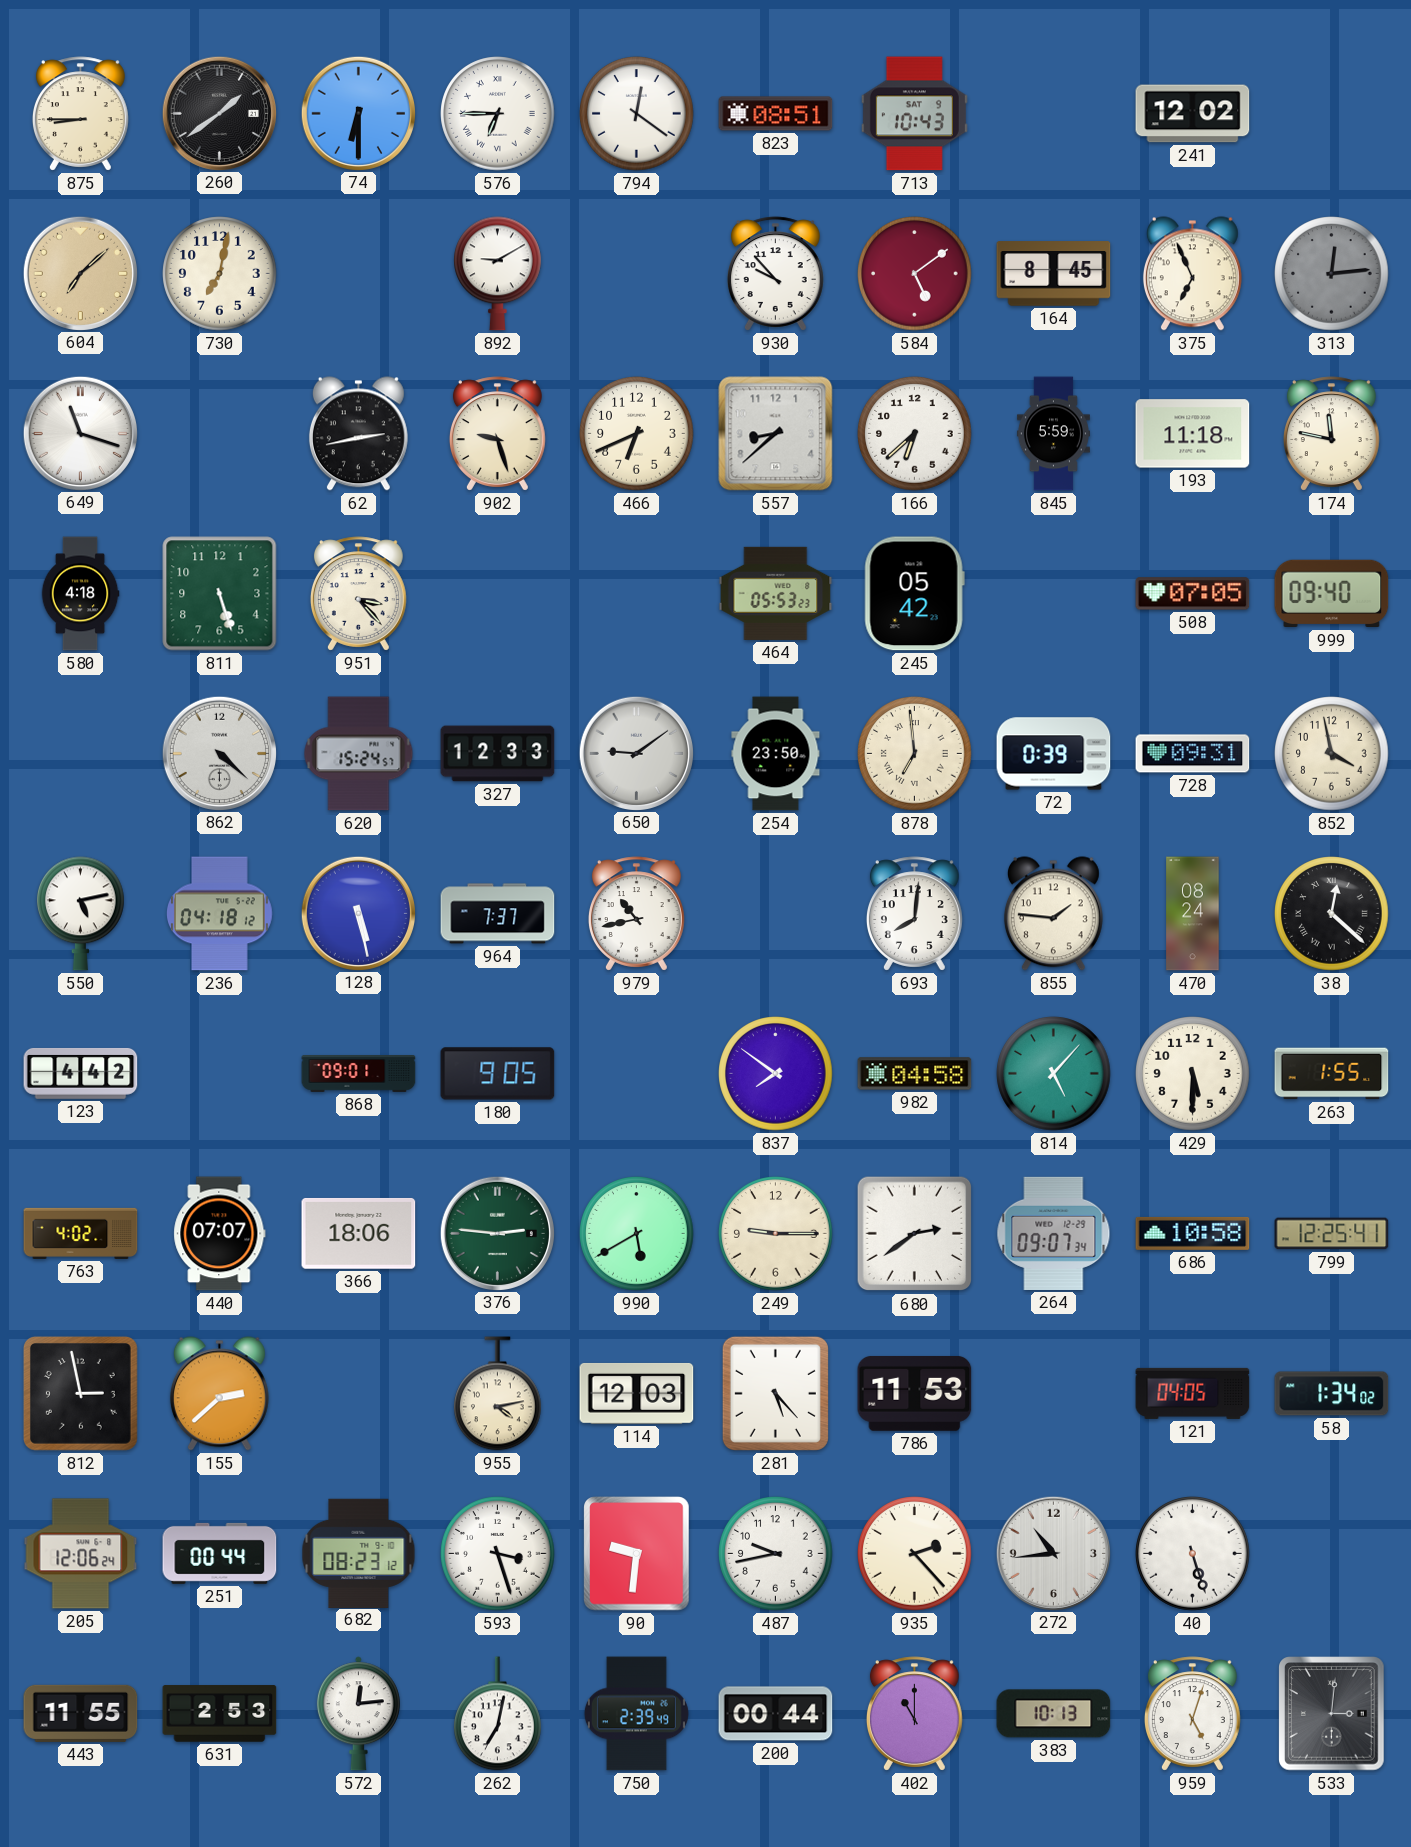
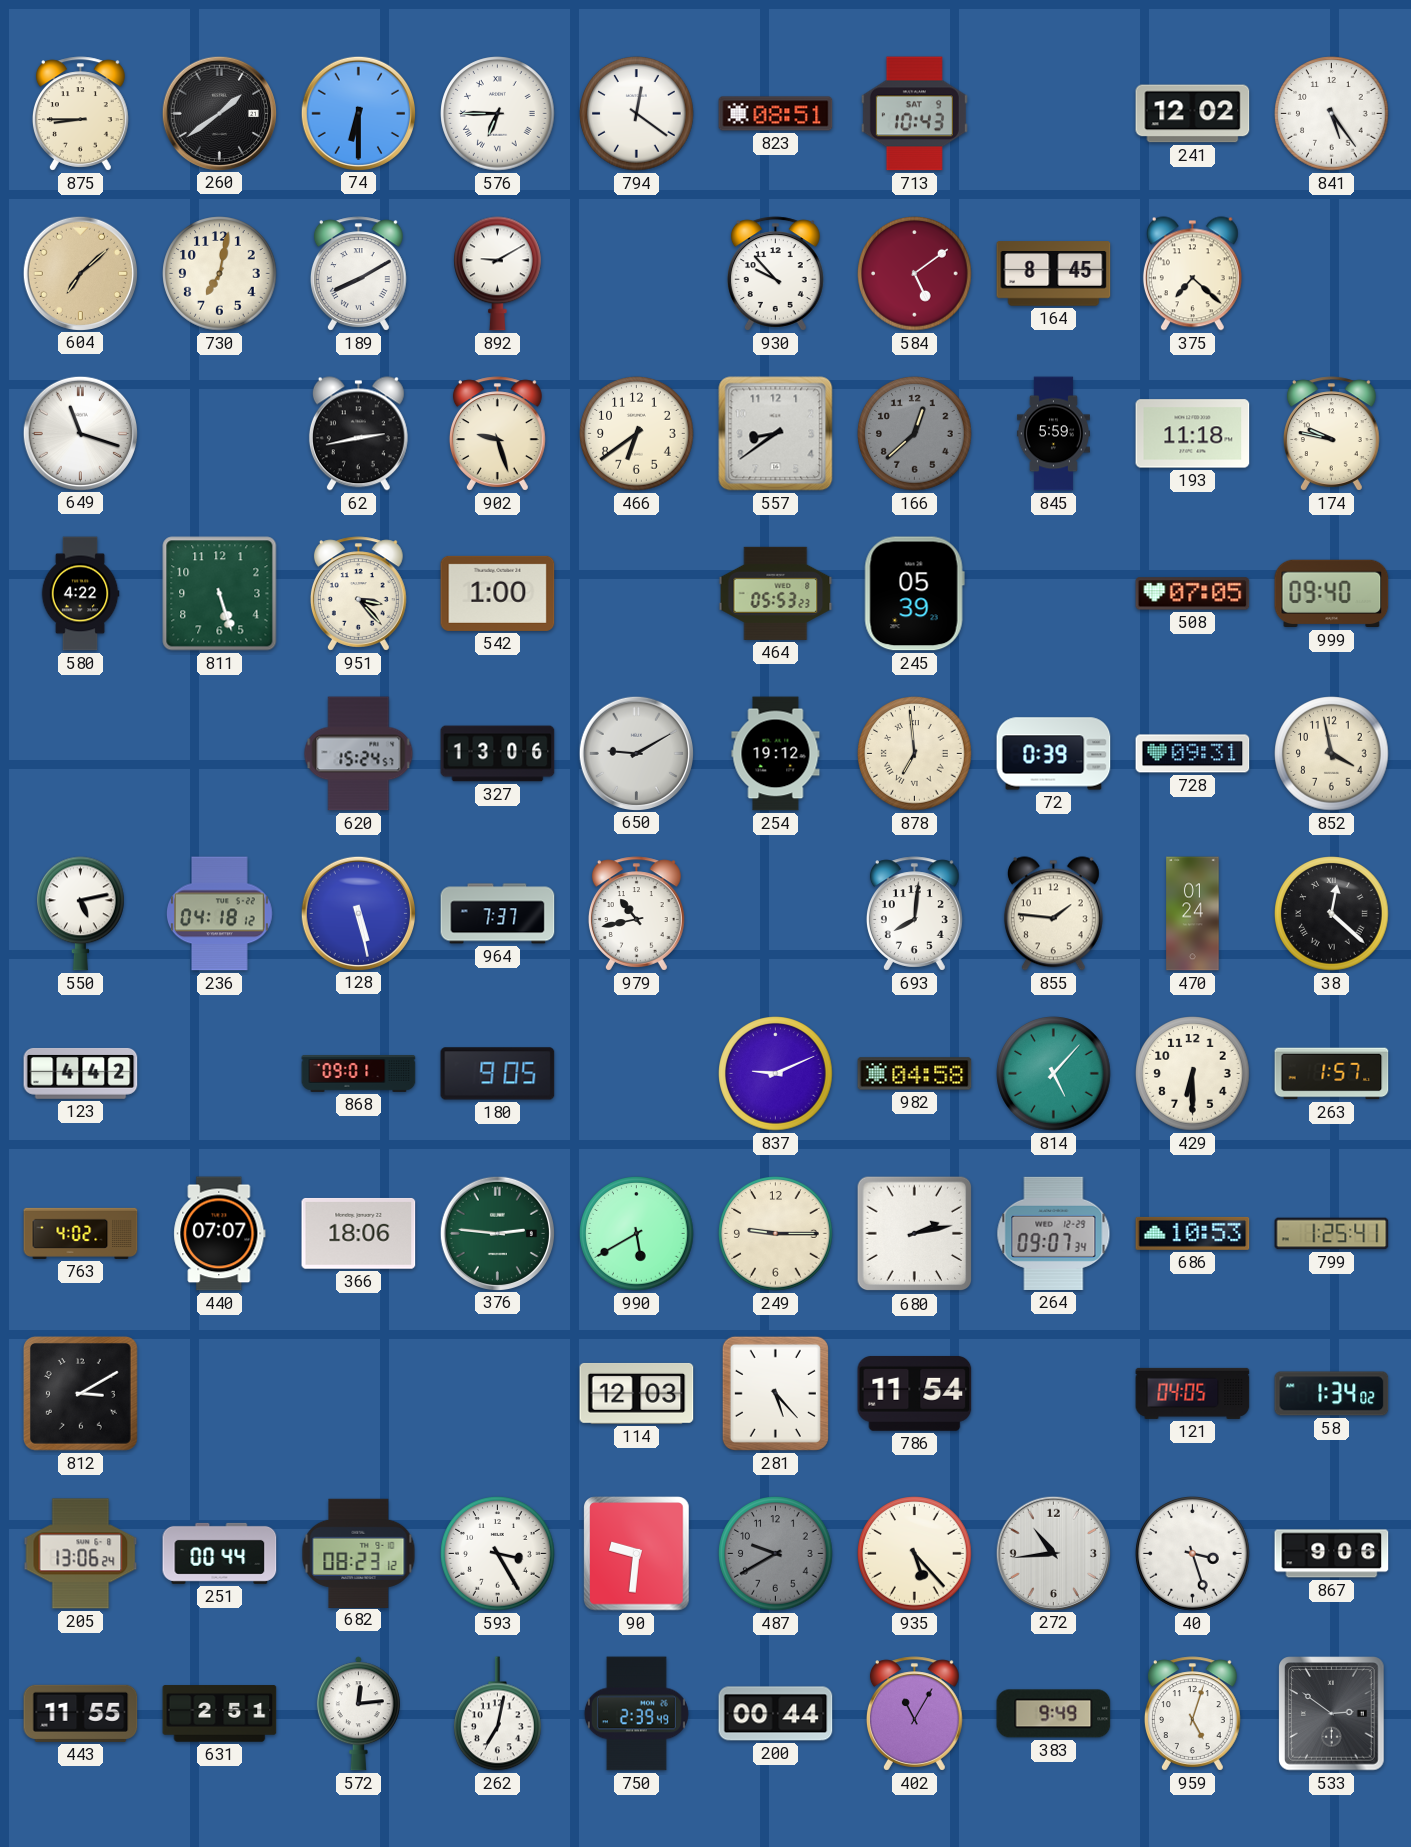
841: none -> 5:24
189: none -> 8:10
375: 6:56 -> 7:22
313: 12:14 -> none
466: 6:41 -> 6:39
557: 8:38 -> 8:39
166: 6:38 -> 12:38
166 dial: white -> grey
174: 11:47 -> 9:47
580: 4:18 -> 4:22
542: none -> 1:00
245: 05:42 -> 05:39
862: 4:22 -> none
327: 12:33 -> 13:06
650: 9:09 -> 9:10
254: 23:50 -> 19:12
470: 08:24 -> 01:24
837: 7:51 -> 9:11
429: 5:30 -> 6:30
263: 1:55 -> 1:57
680: 2:39 -> 2:13
686: 10:58 -> 10:53
799: 12:25 -> 1:25
812: 2:58 -> 3:10
155: 2:38 -> none
955: 4:13 -> none
786: 11:53 -> 11:54
205: 12:06 -> 13:06
593: 3:27 -> 3:25
487: 9:43 -> 9:40
487 dial: white -> grey
935: 2:23 -> 5:23
40: 5:27 -> 3:27
867: none -> 9:06
631: 2:53 -> 2:51
402: 11:00 -> 11:05
383: 10:13 -> 9:49
533: 3:01 -> 2:51
